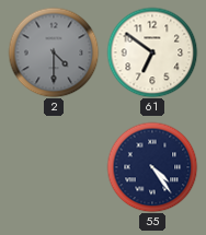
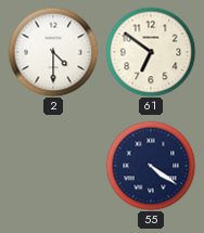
2 dial: grey -> white
55: 4:24 -> 4:21
